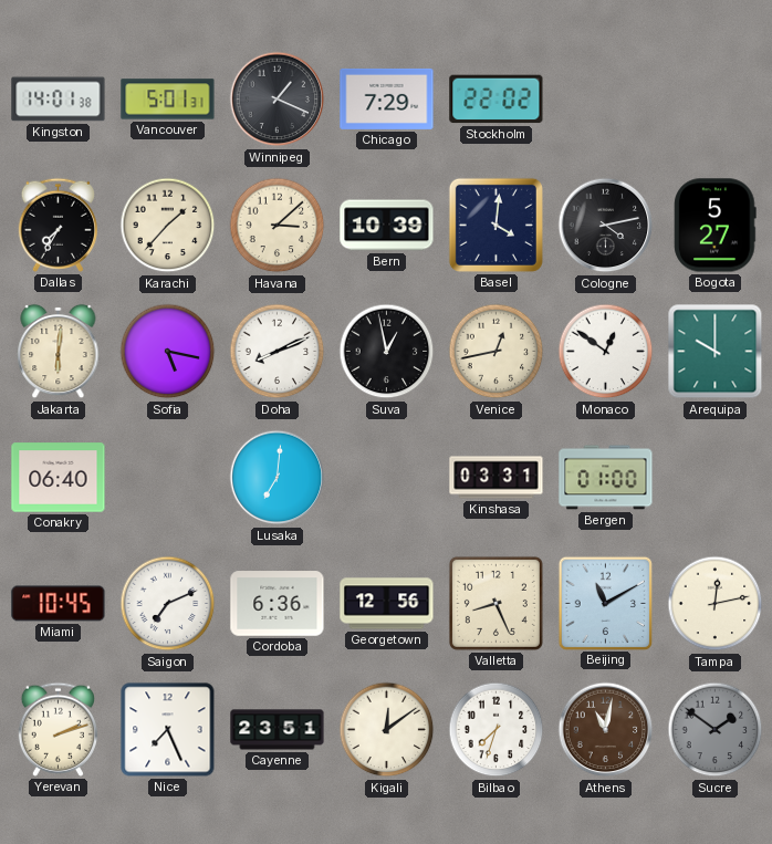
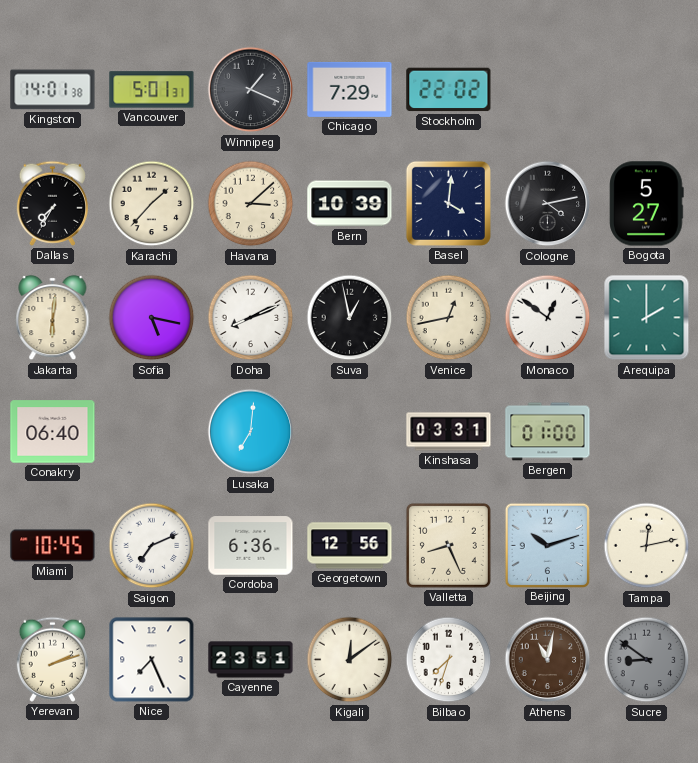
Arequipa: 10:00 -> 2:00
Beijing: 11:10 -> 10:12
Sucre: 1:51 -> 8:51
